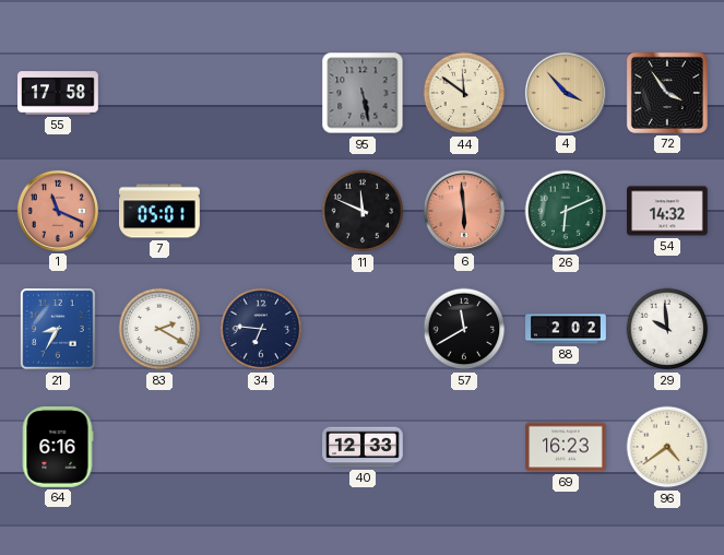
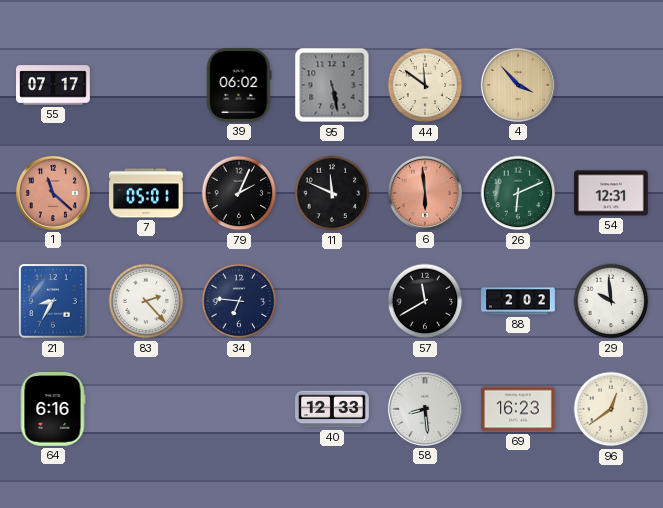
55: 17:58 -> 07:17
39: none -> 06:02
72: 3:54 -> none
1: 11:19 -> 11:22
79: none -> 2:04
54: 14:32 -> 12:31
83: 2:20 -> 2:23
58: none -> 8:29
96: 4:39 -> 12:39
